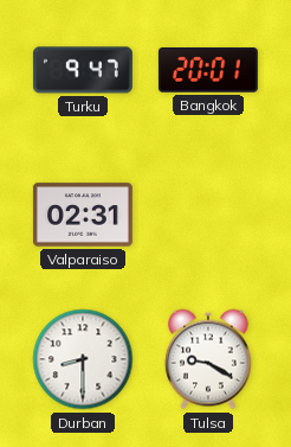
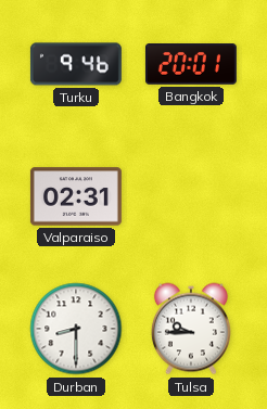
Turku: 9:47 -> 9:46
Tulsa: 9:20 -> 9:45
